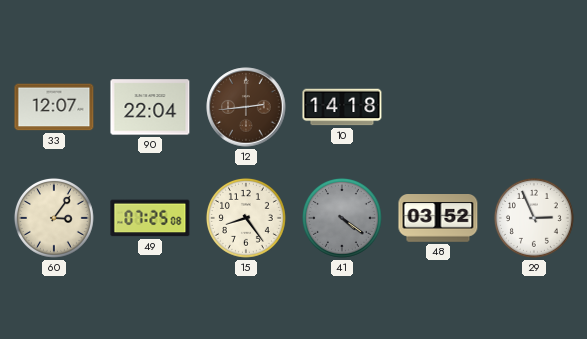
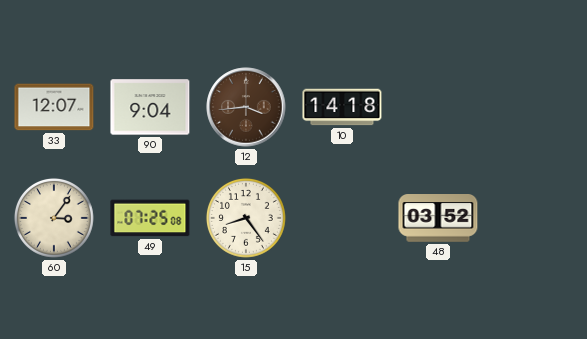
90: 22:04 -> 9:04
12: 2:44 -> 3:44
41: 4:21 -> none
29: 2:56 -> none
